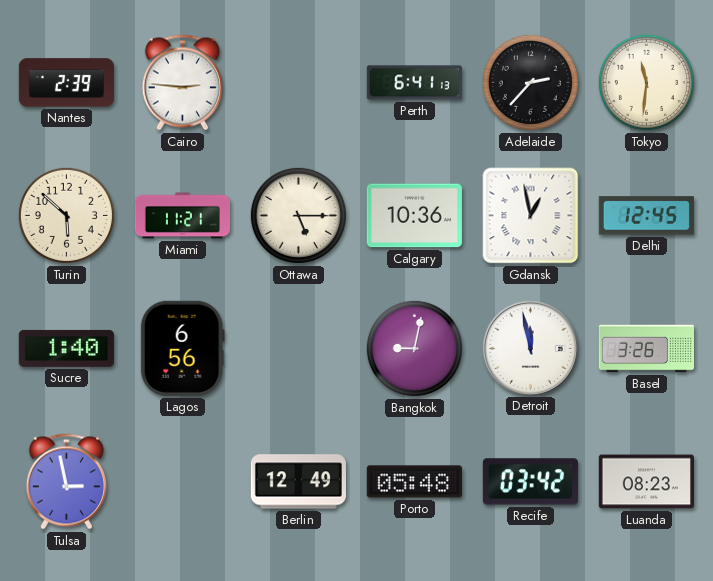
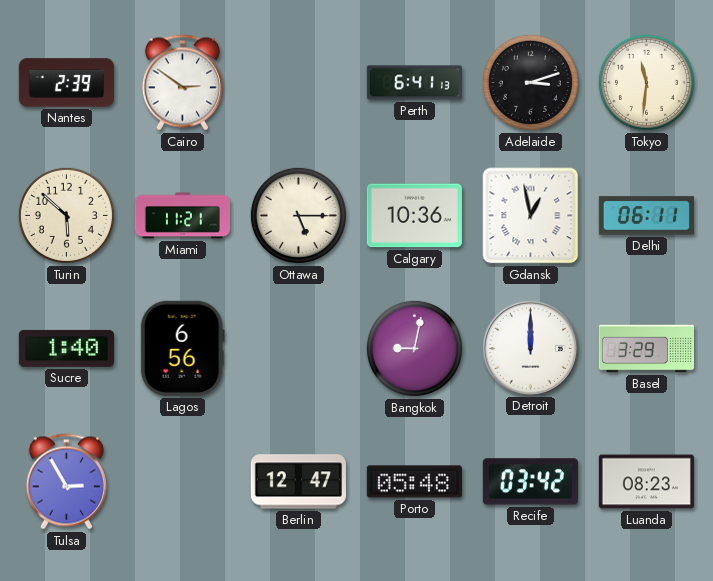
Cairo: 2:46 -> 2:51
Adelaide: 2:37 -> 3:12
Delhi: 12:45 -> 06:11
Detroit: 11:58 -> 12:00
Basel: 3:26 -> 3:29
Tulsa: 2:58 -> 2:55
Berlin: 12:49 -> 12:47
